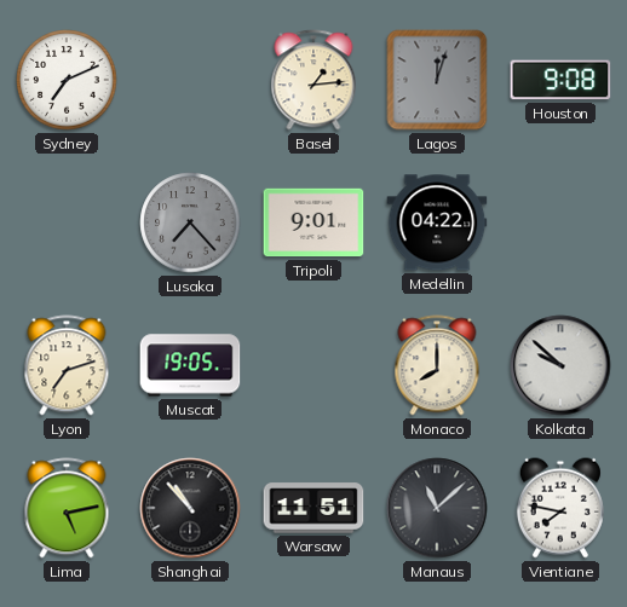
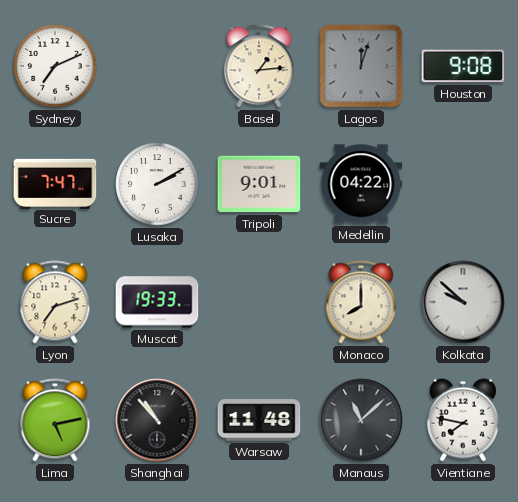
Sucre: none -> 7:47
Lusaka: 7:23 -> 2:10
Lusaka dial: grey -> white
Muscat: 19:05 -> 19:33
Warsaw: 11:51 -> 11:48
